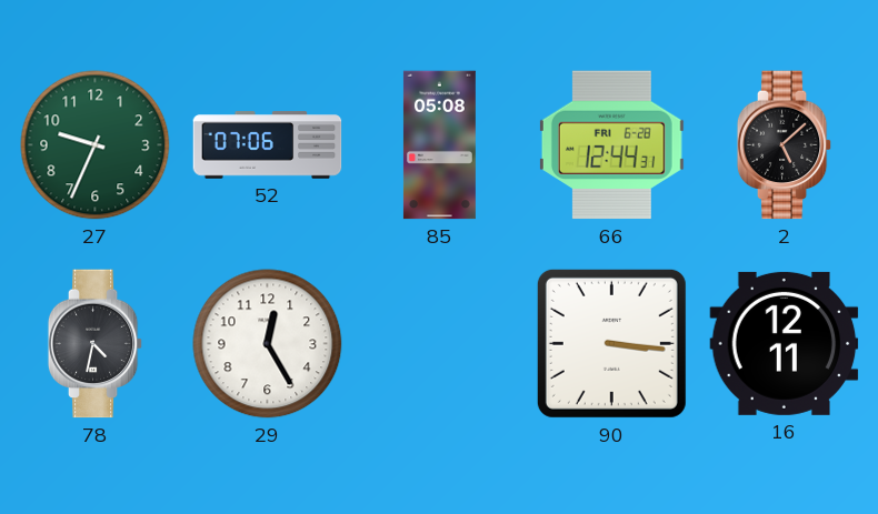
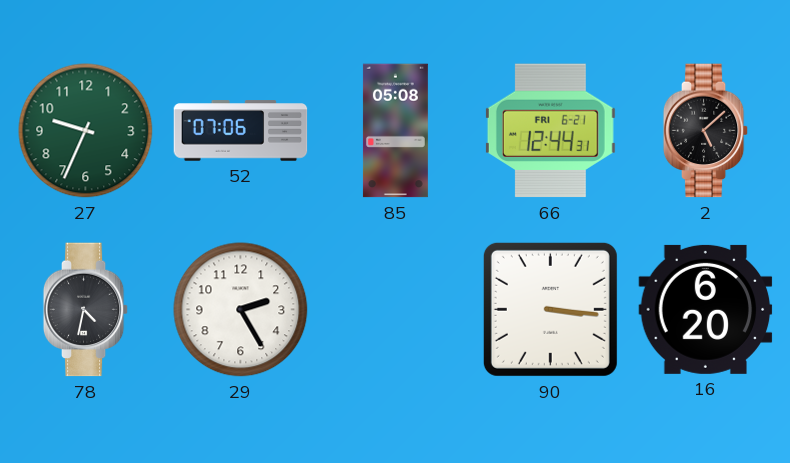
66 date: FRI 6-28 -> FRI 6-21
29: 12:25 -> 2:25
16: 12:11 -> 6:20
